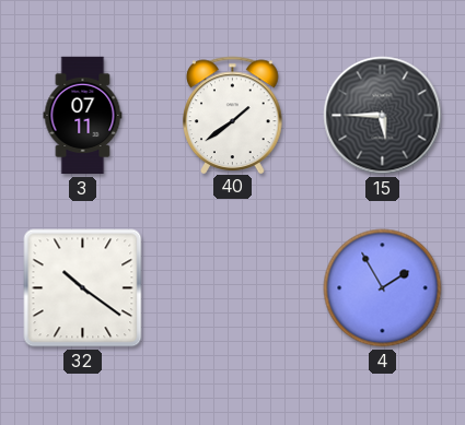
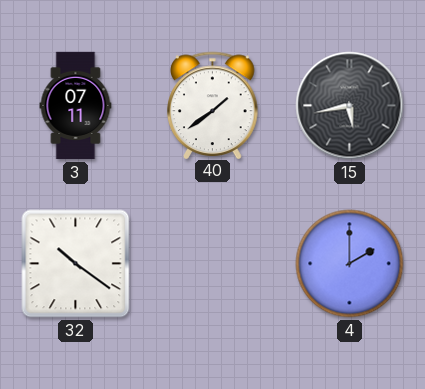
15: 5:45 -> 5:43
4: 1:55 -> 2:00
